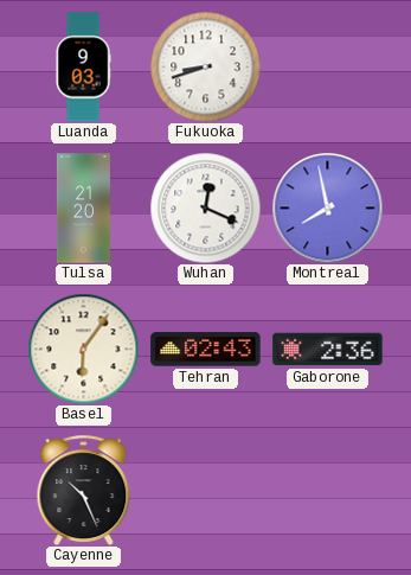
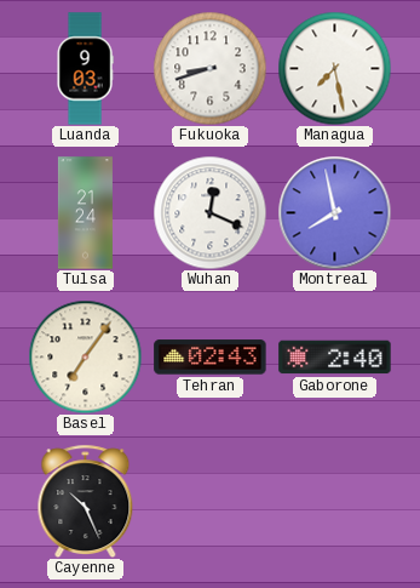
Managua: none -> 7:28
Tulsa: 21:20 -> 21:24
Basel: 6:06 -> 7:06
Gaborone: 2:36 -> 2:40
